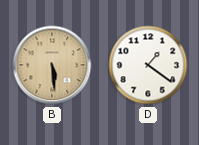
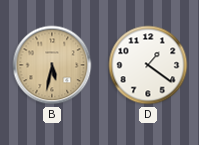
B: 5:29 -> 5:32
